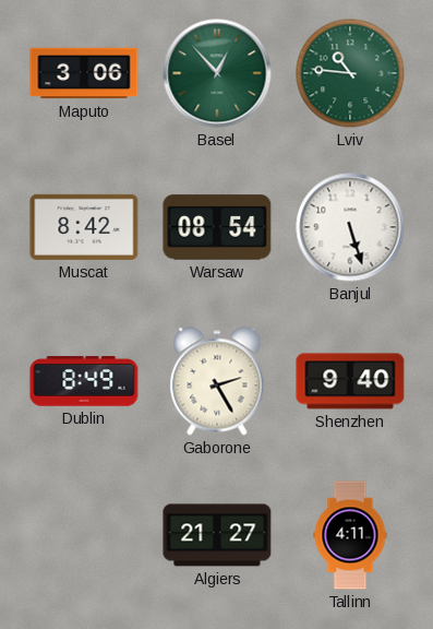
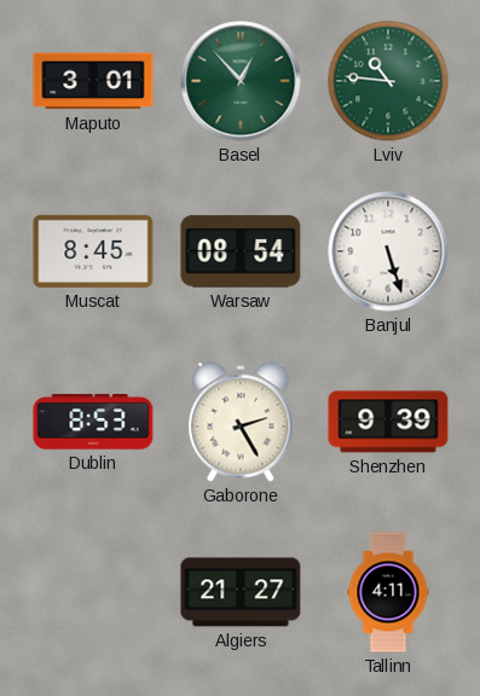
Maputo: 3:06 -> 3:01
Muscat: 8:42 -> 8:45
Dublin: 8:49 -> 8:53
Shenzhen: 9:40 -> 9:39
